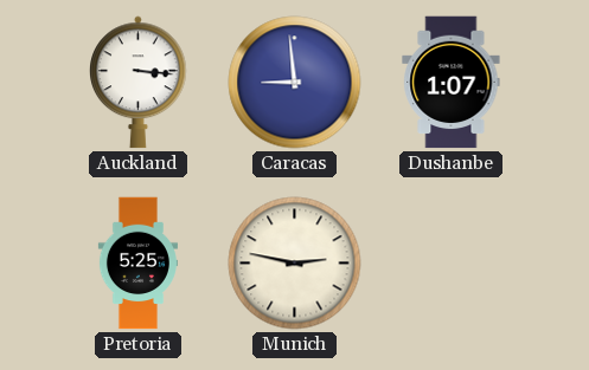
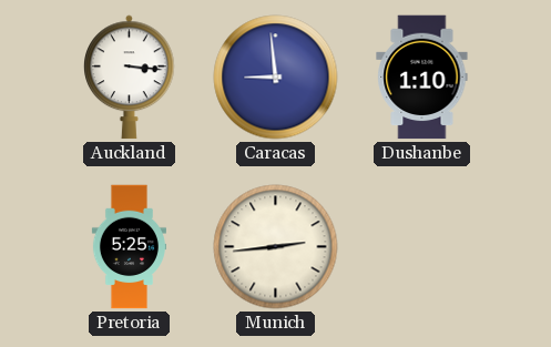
Dushanbe: 1:07 -> 1:10
Munich: 2:47 -> 2:44
